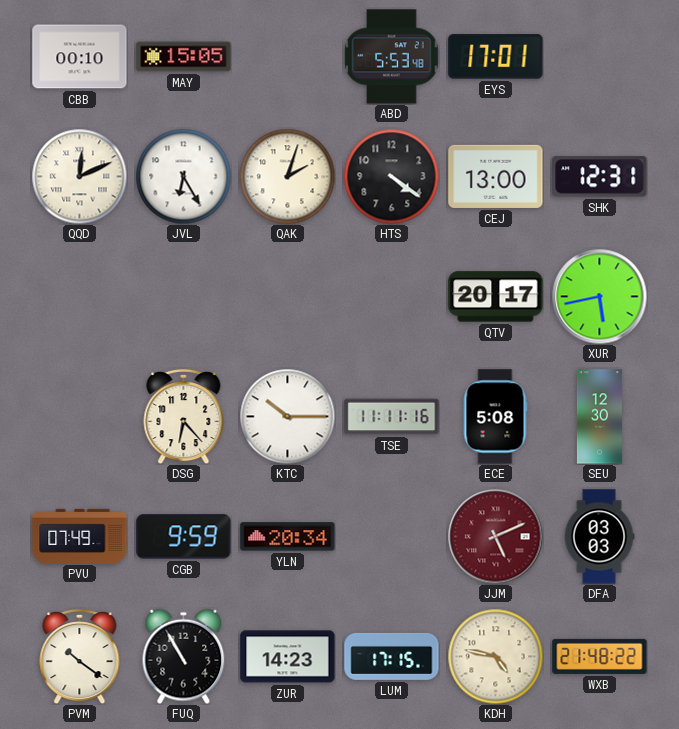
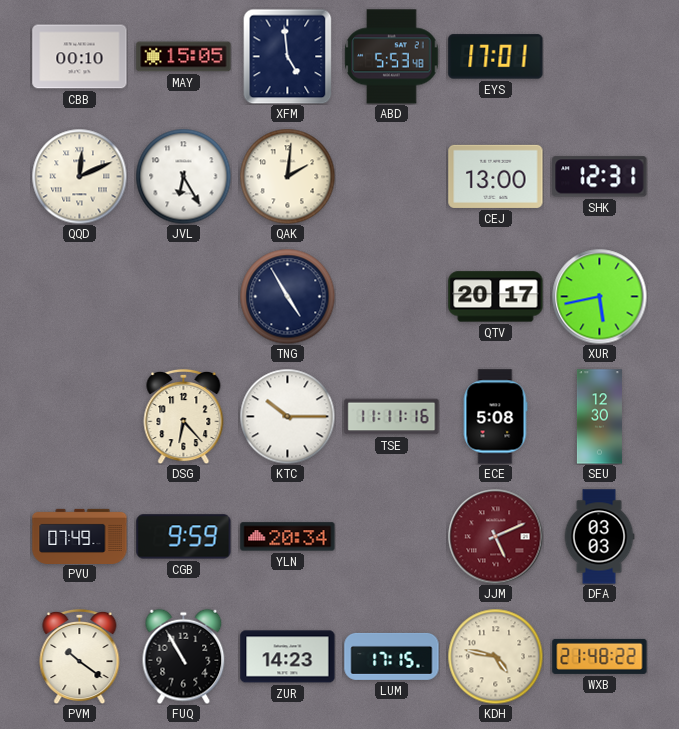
XFM: none -> 4:59
QAK: 2:03 -> 2:01
HTS: 4:21 -> none
TNG: none -> 4:55
